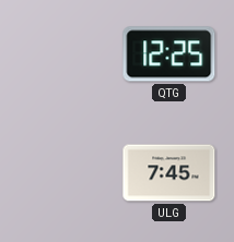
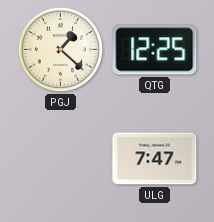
PGJ: none -> 1:22
ULG: 7:45 -> 7:47
